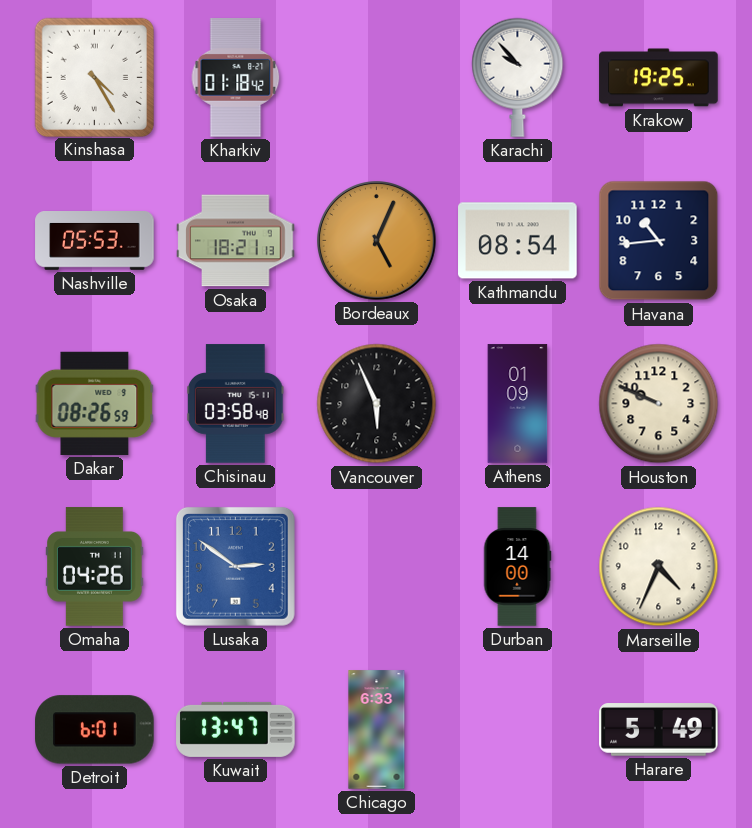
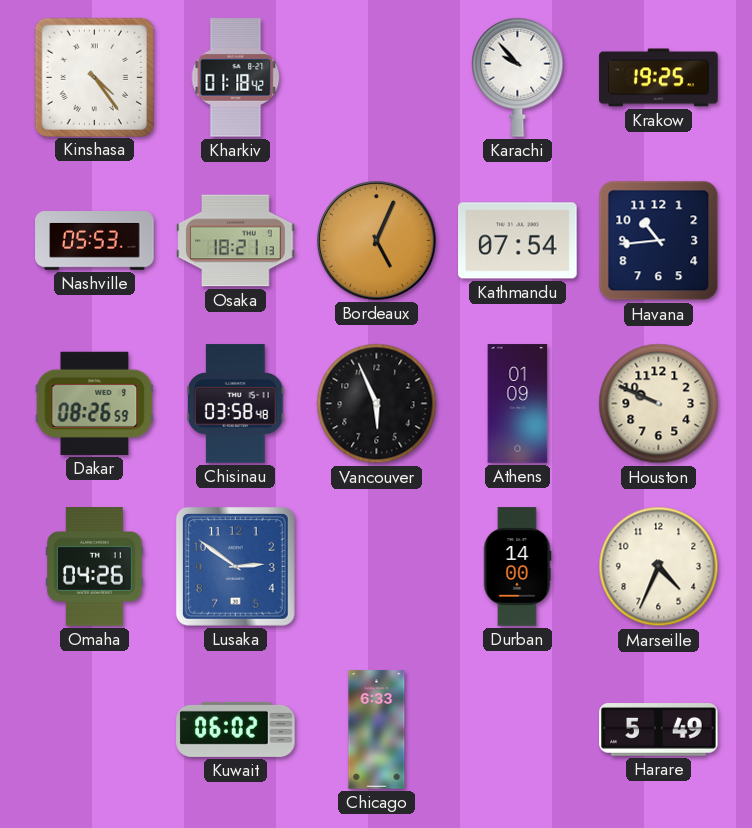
Kinshasa: 4:25 -> 4:24
Kathmandu: 08:54 -> 07:54
Detroit: 6:01 -> none
Kuwait: 13:47 -> 06:02
